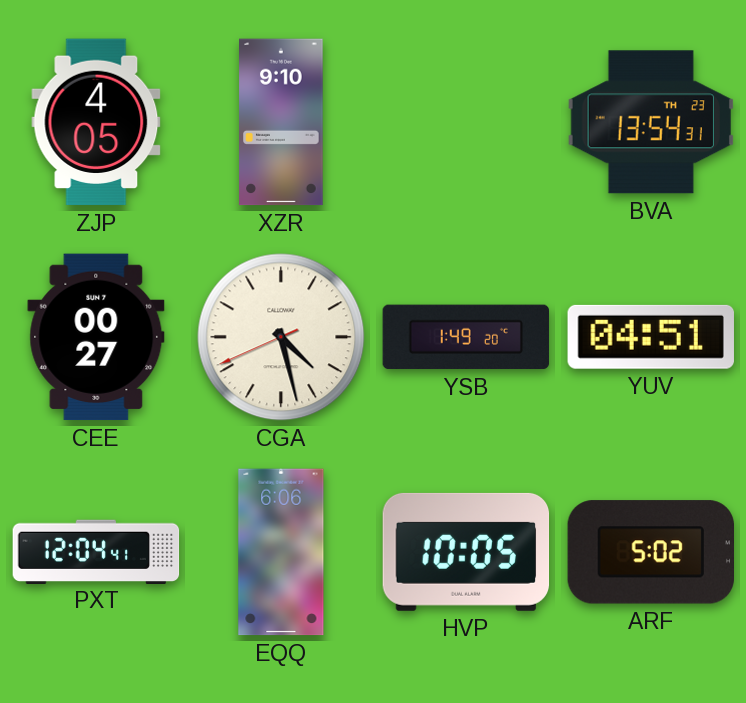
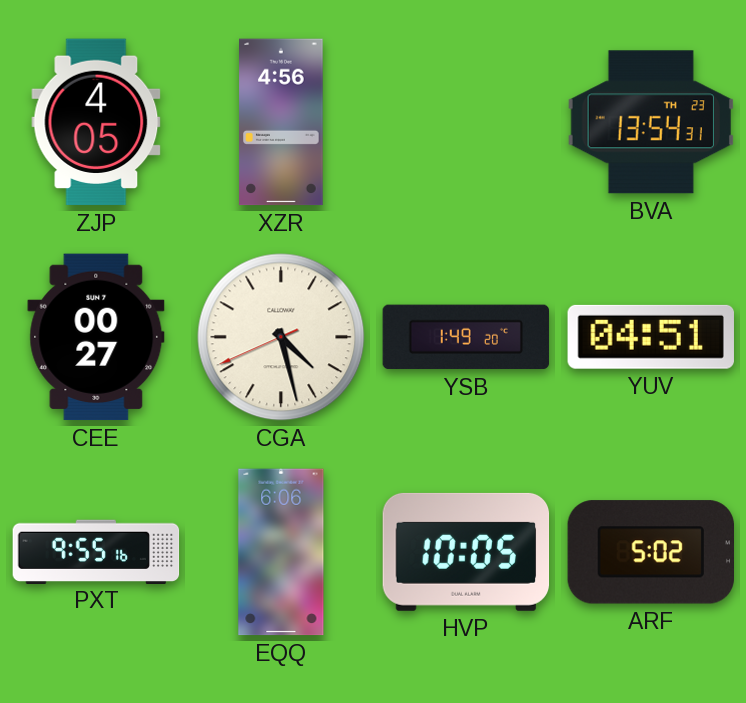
XZR: 9:10 -> 4:56
PXT: 12:04 -> 9:55
